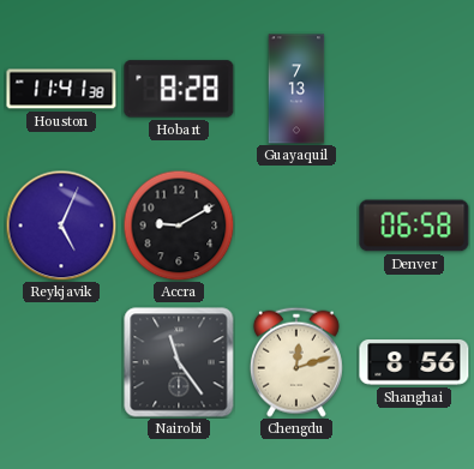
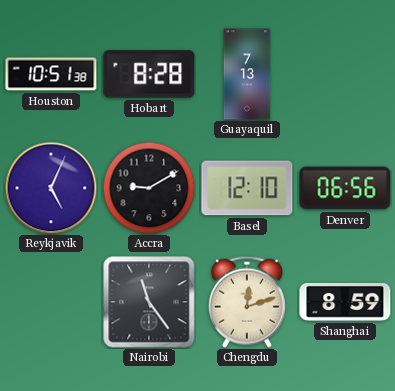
Houston: 11:41 -> 10:51
Basel: none -> 12:10
Denver: 06:58 -> 06:56
Shanghai: 8:56 -> 8:59
